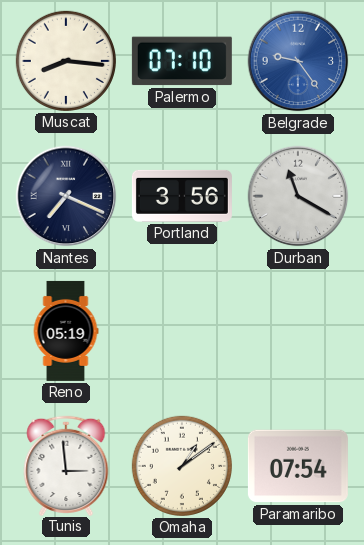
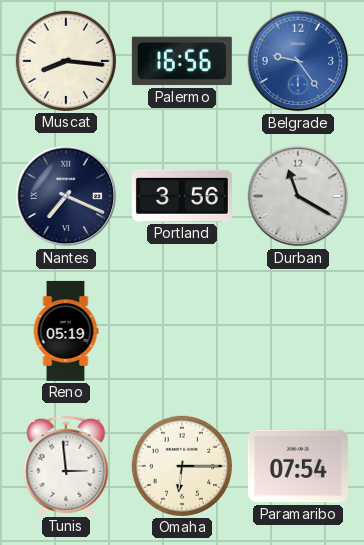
Palermo: 07:10 -> 16:56
Omaha: 1:09 -> 6:15
